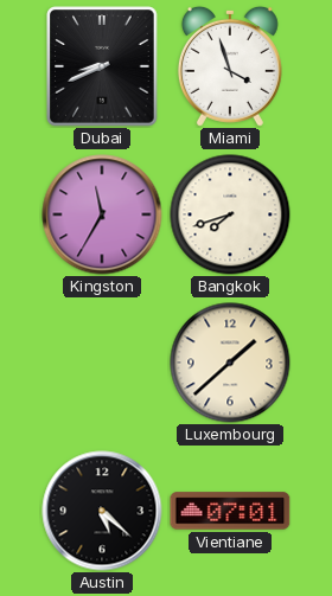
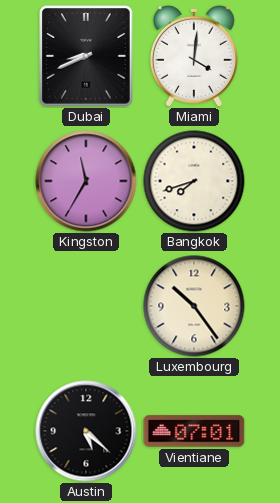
Miami: 3:57 -> 4:01
Luxembourg: 1:38 -> 10:24
